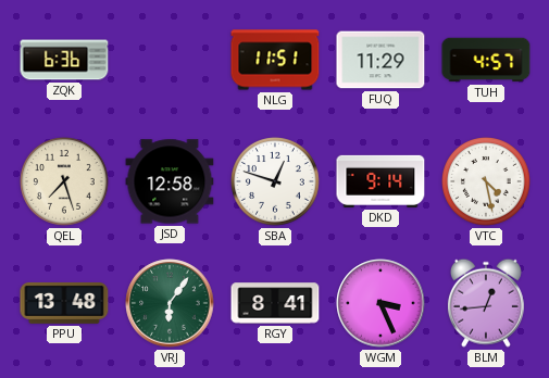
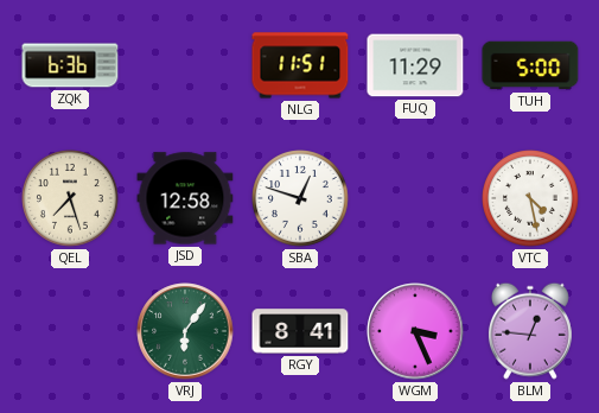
TUH: 4:57 -> 5:00
DKD: 9:14 -> none
PPU: 13:48 -> none
BLM: 12:44 -> 12:46
